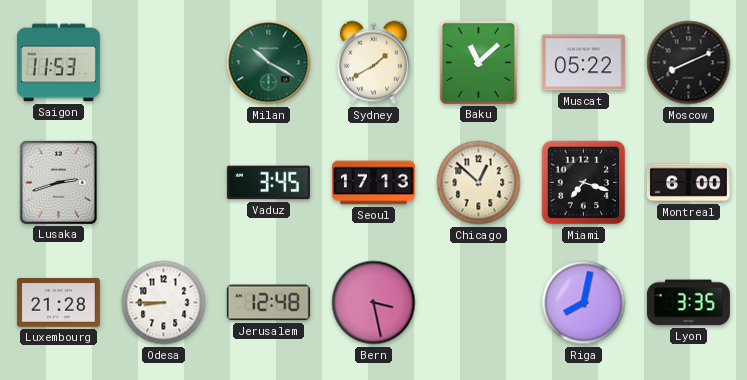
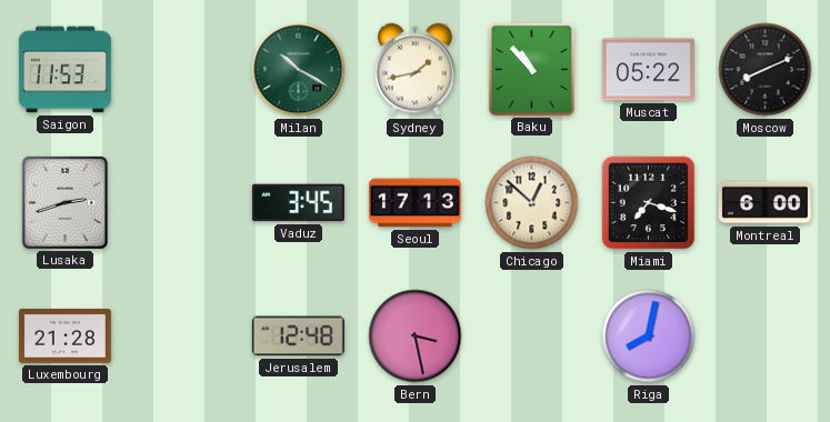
Sydney: 1:40 -> 1:43
Baku: 11:08 -> 10:53
Odesa: 8:45 -> none
Lyon: 3:35 -> none
